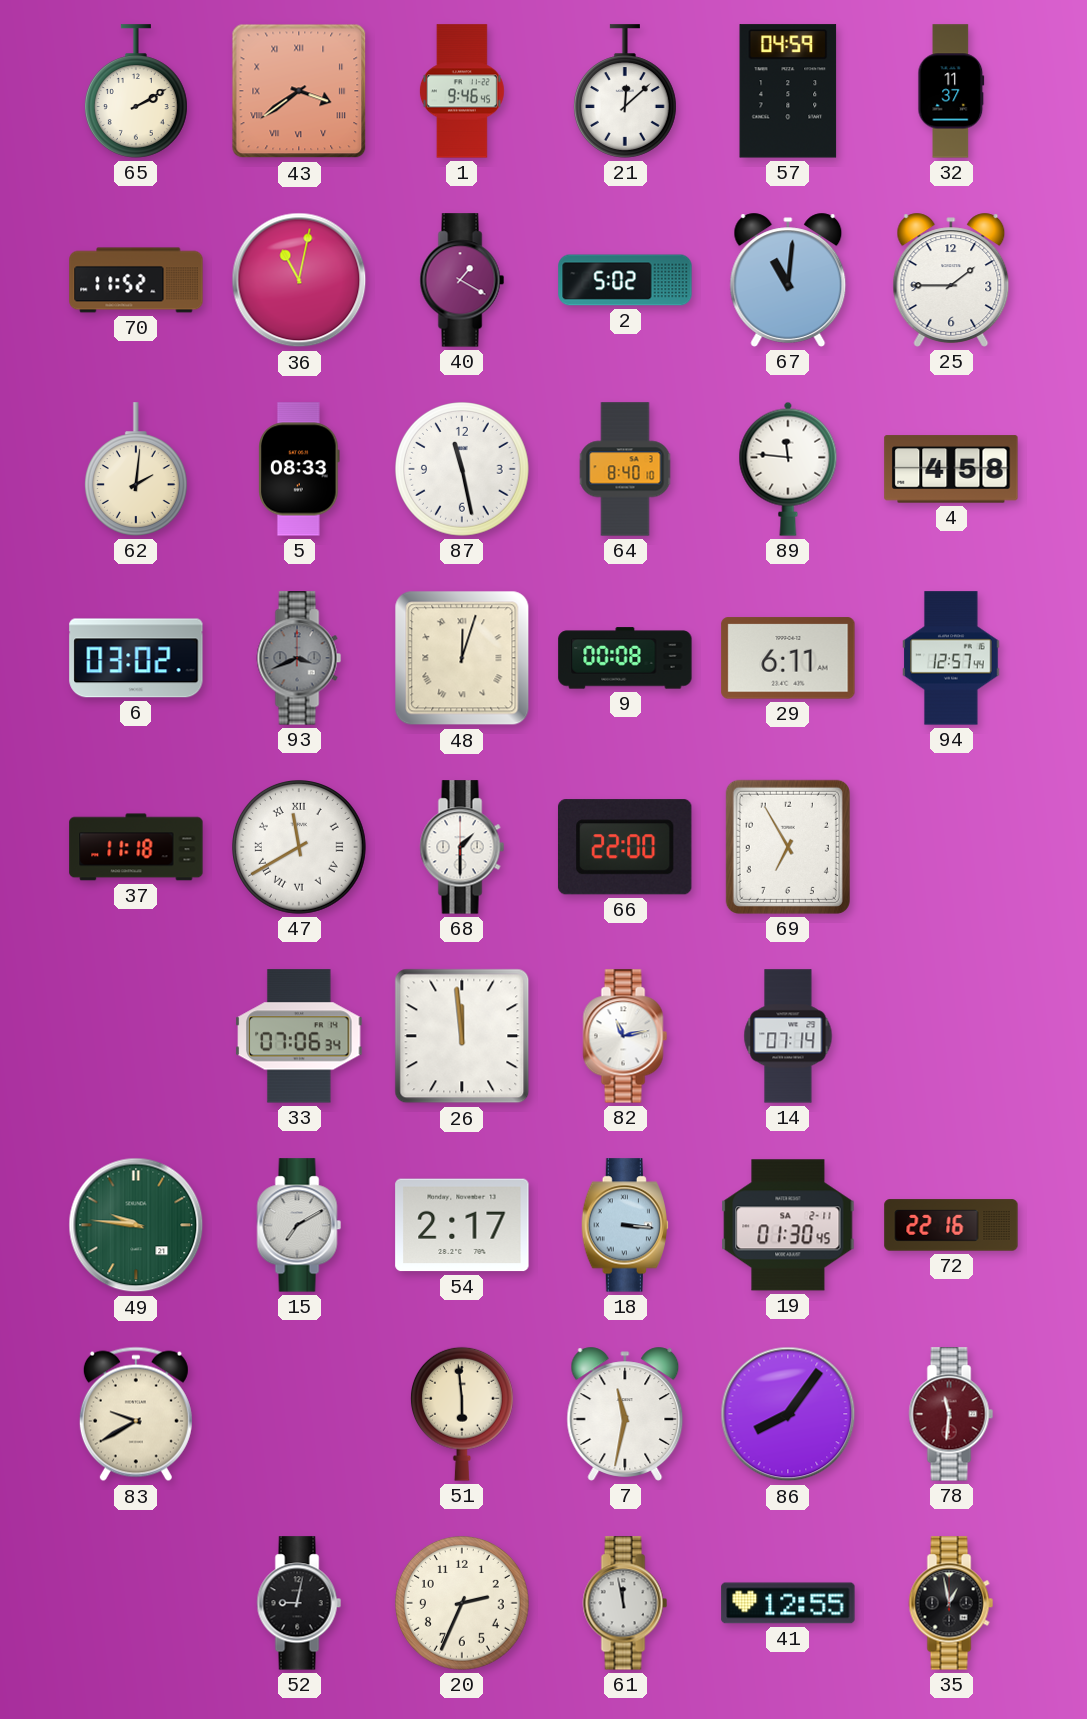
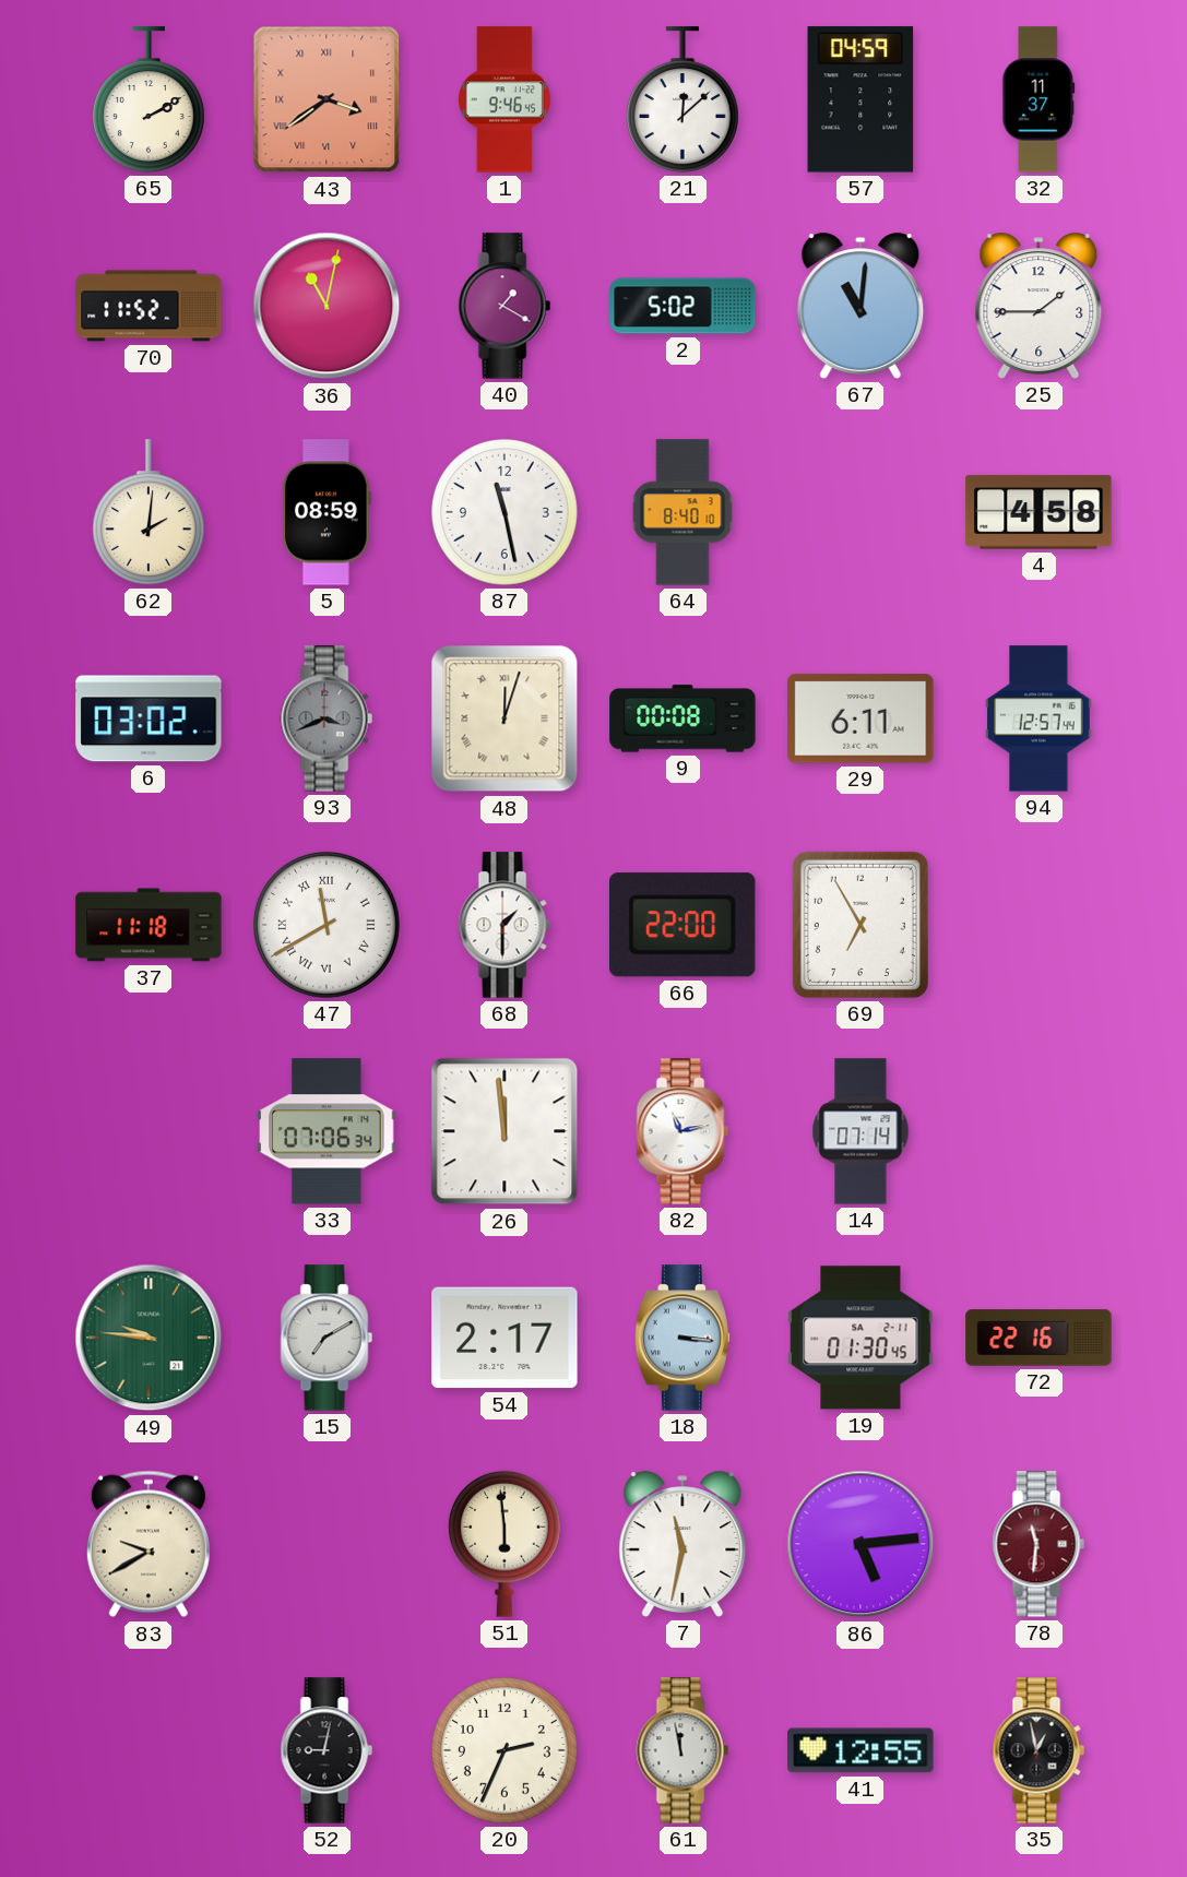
5: 08:33 -> 08:59
89: 11:46 -> none
86: 8:06 -> 5:14
